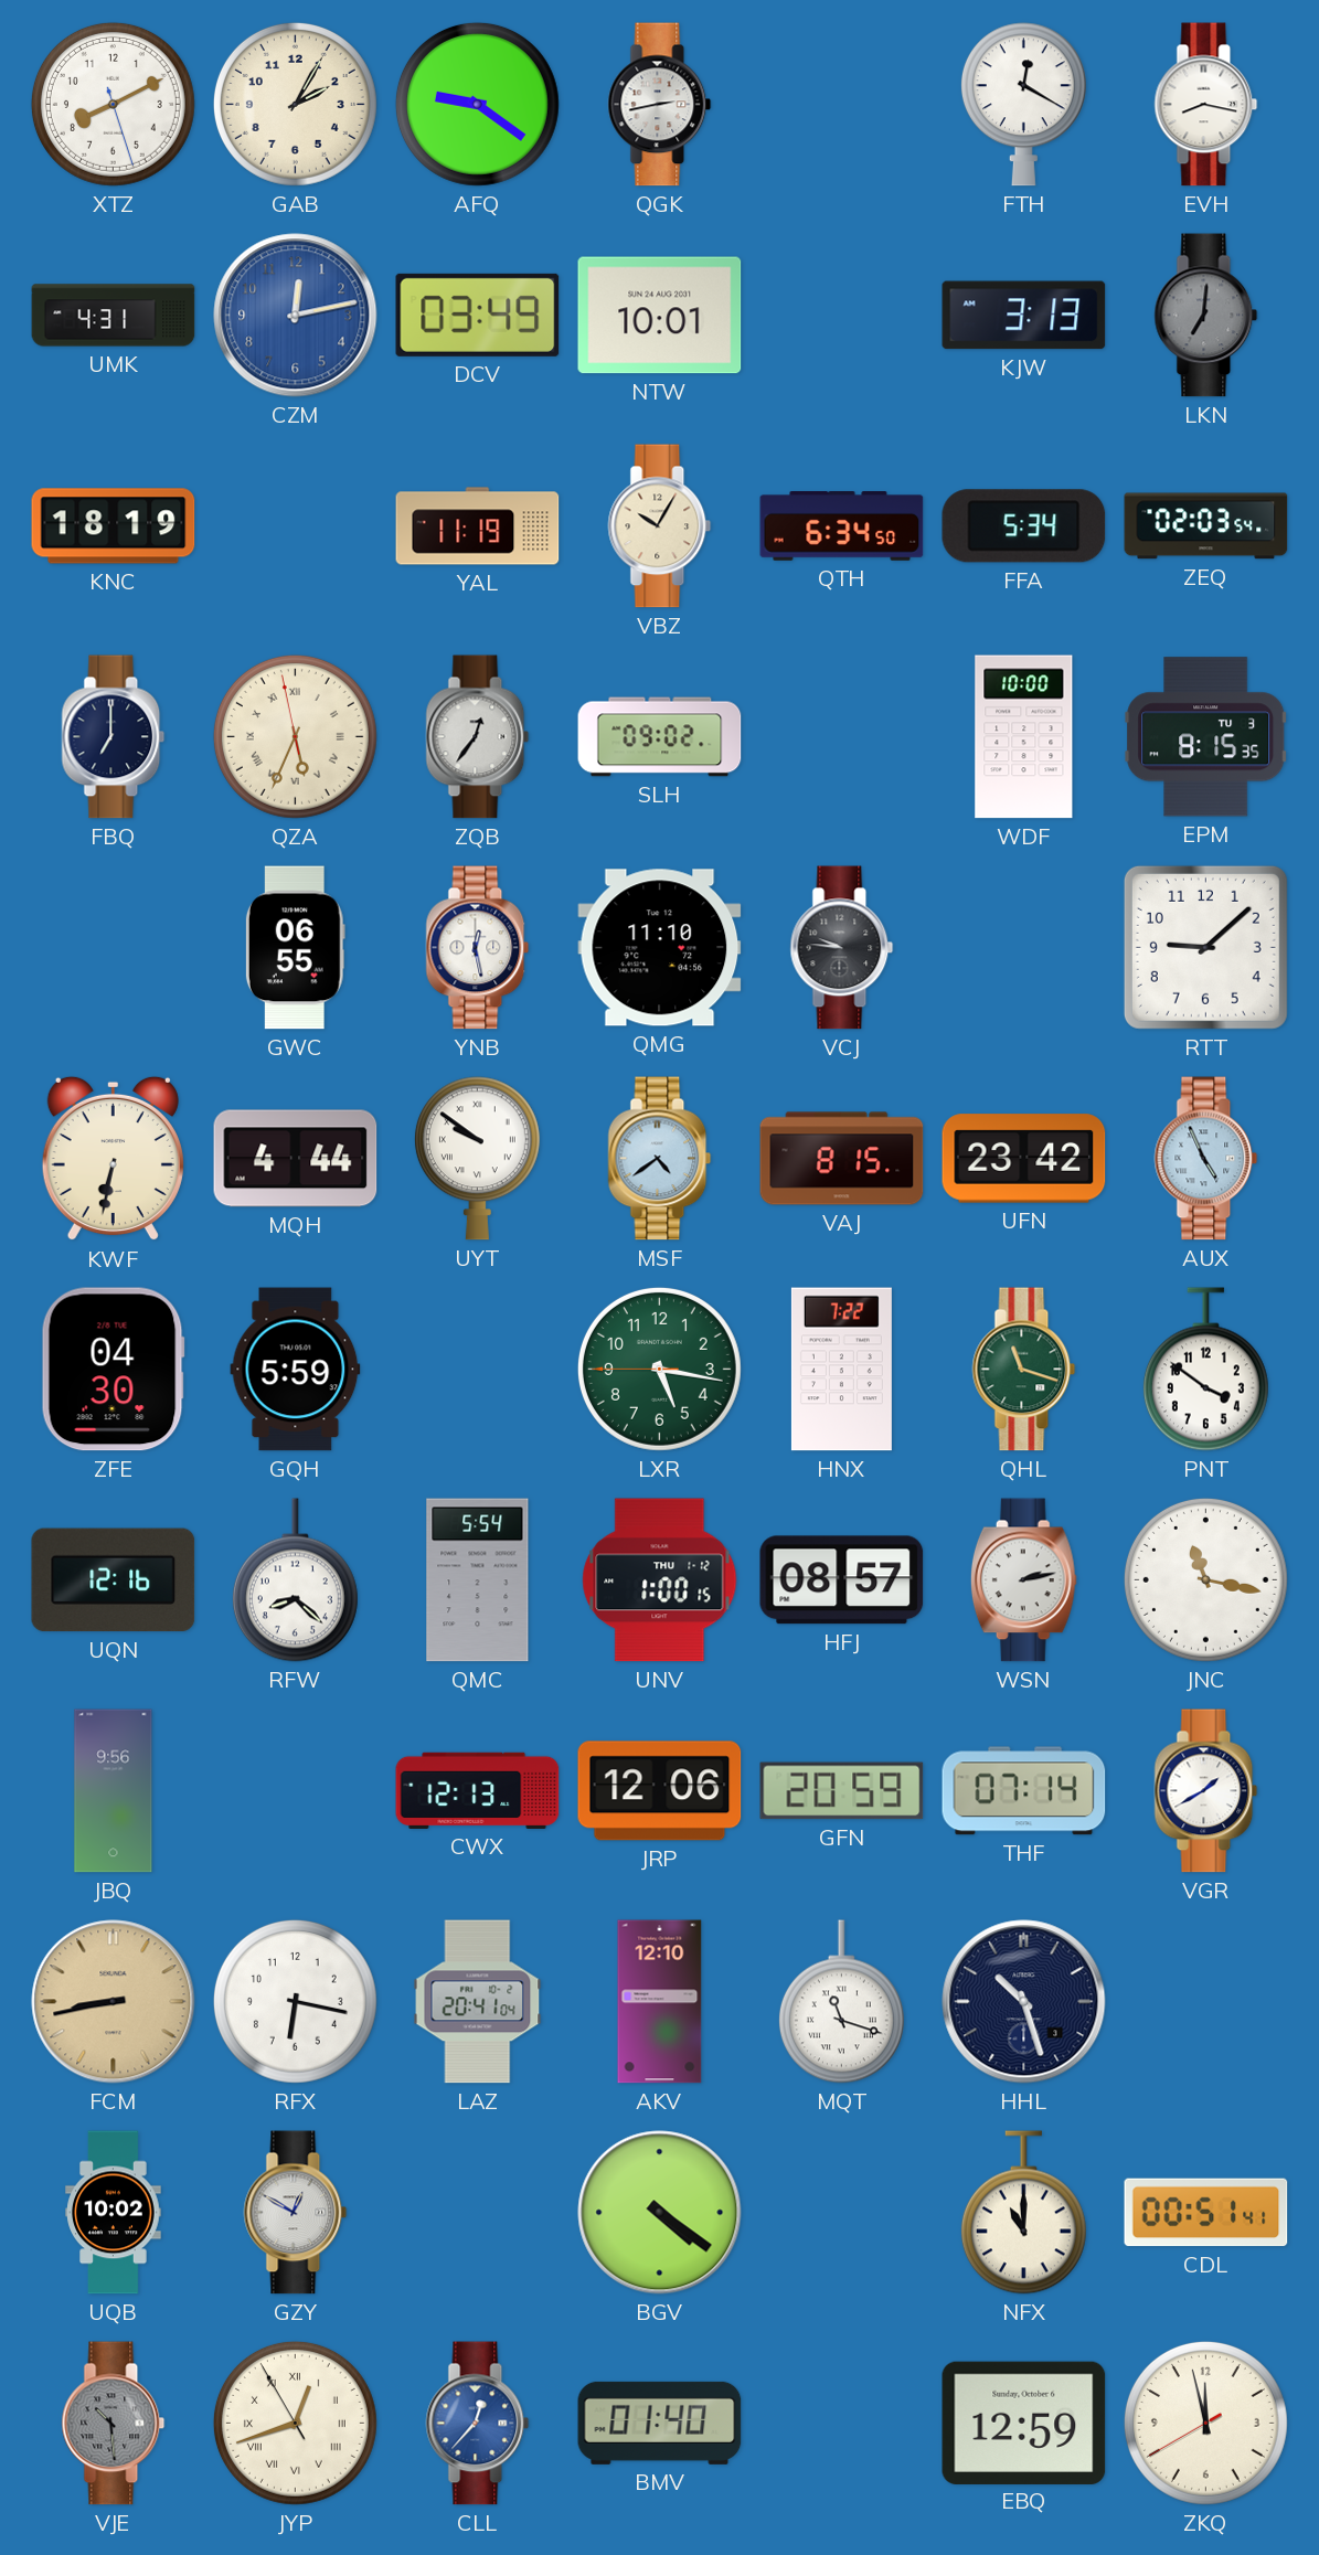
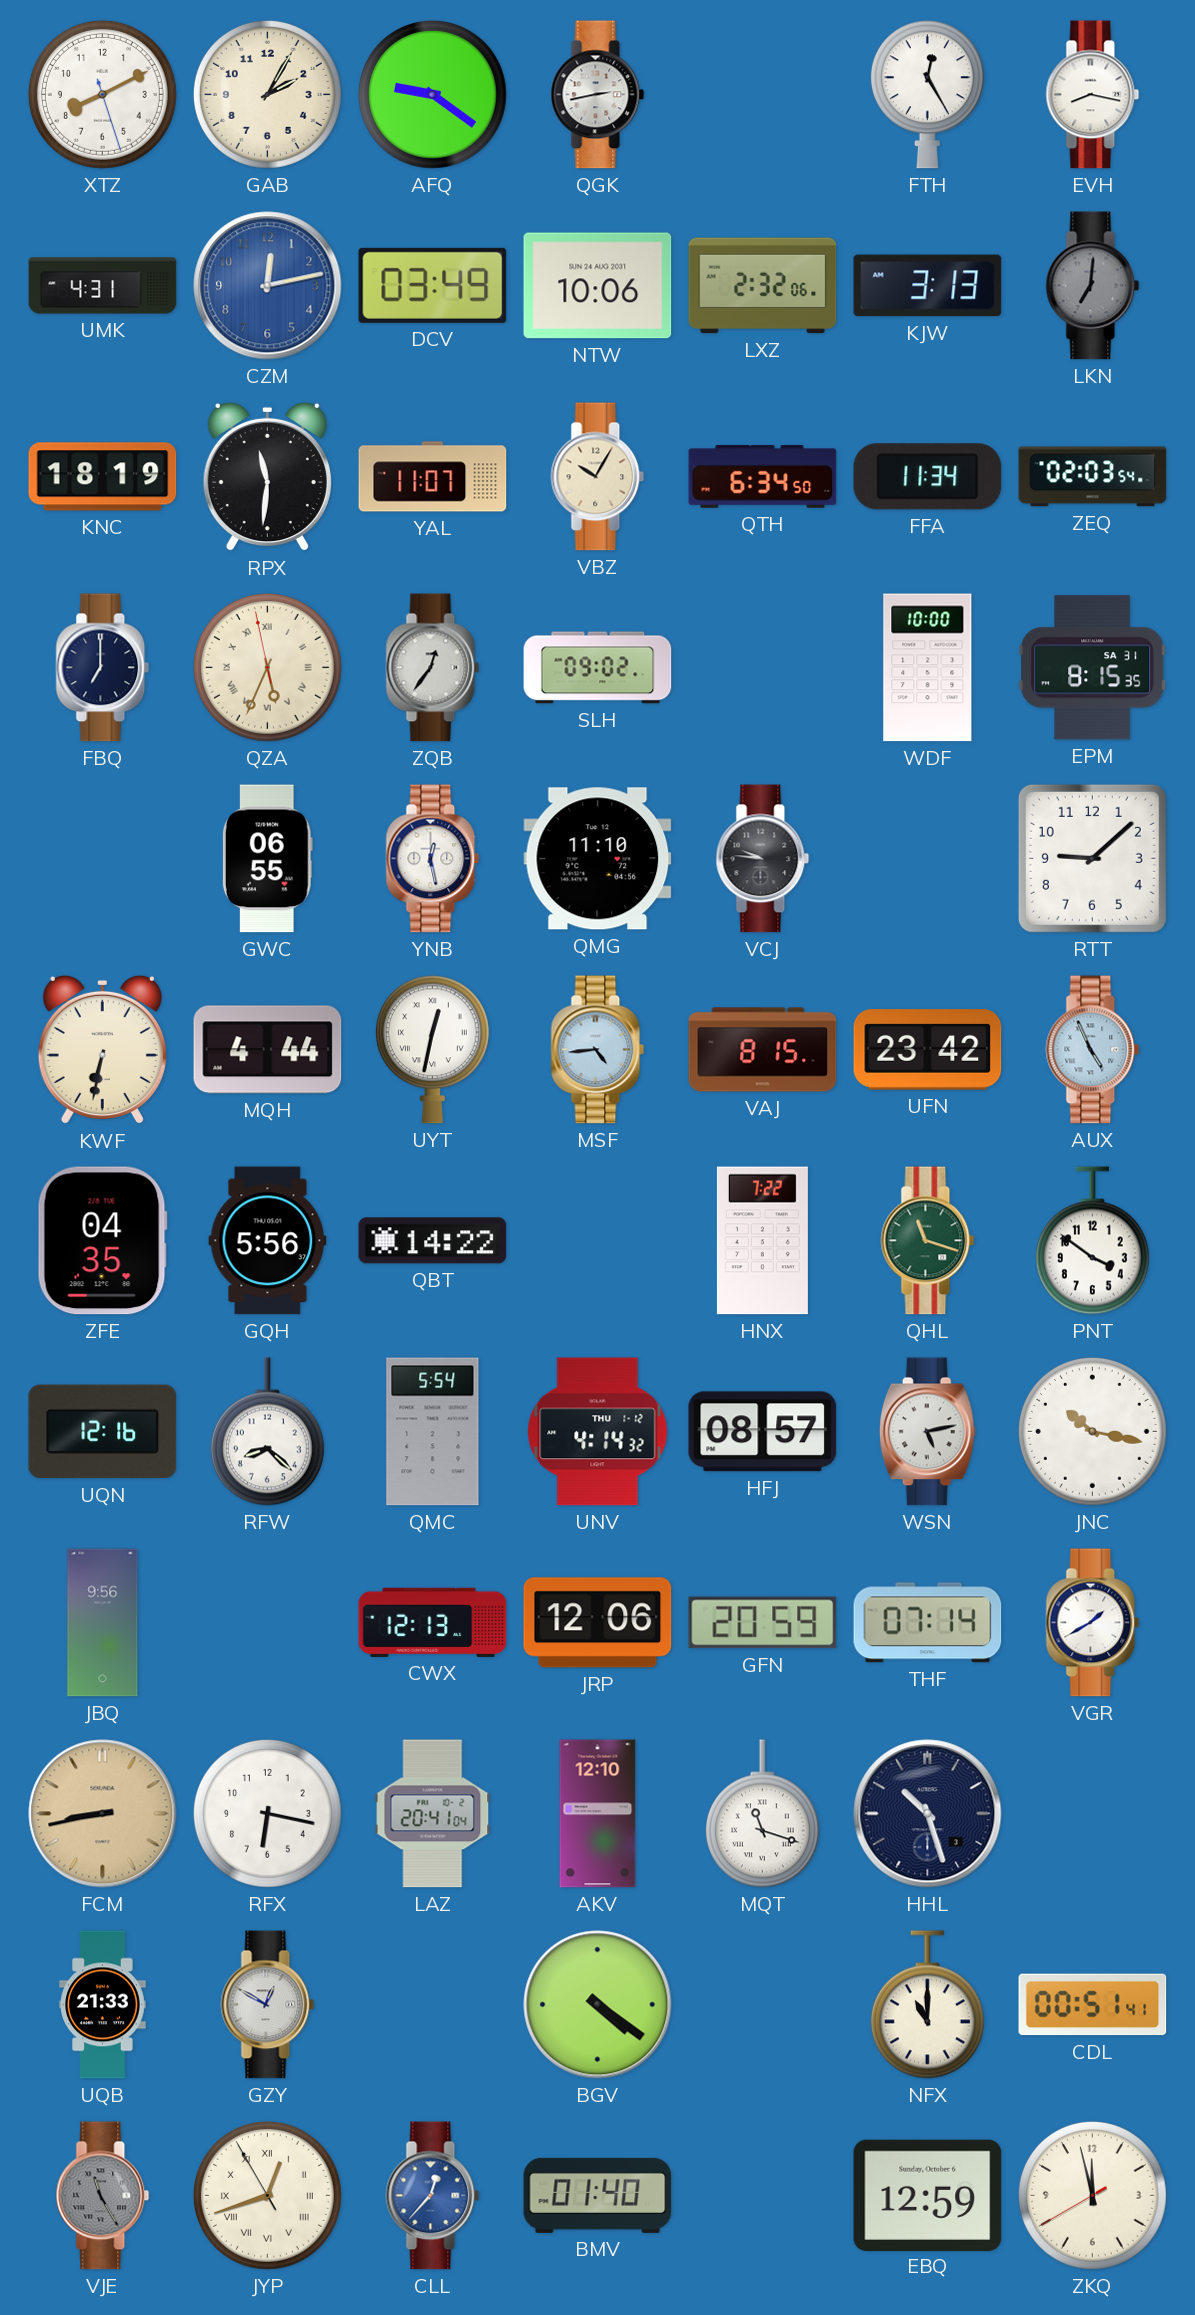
FTH: 12:20 -> 12:25
NTW: 10:01 -> 10:06
LXZ: none -> 2:32
RPX: none -> 11:31
YAL: 11:19 -> 11:07
FFA: 5:34 -> 11:34
EPM date: TU 3 -> SA 31
UYT: 9:51 -> 12:32
MSF: 4:39 -> 4:44
ZFE: 04:30 -> 04:35
GQH: 5:59 -> 5:56
QBT: none -> 14:22
LXR: 5:16 -> none
UNV: 1:00 -> 4:14
WSN: 2:13 -> 5:13
JNC: 11:17 -> 10:17
UQB: 10:02 -> 21:33
VJE: 10:29 -> 11:25
